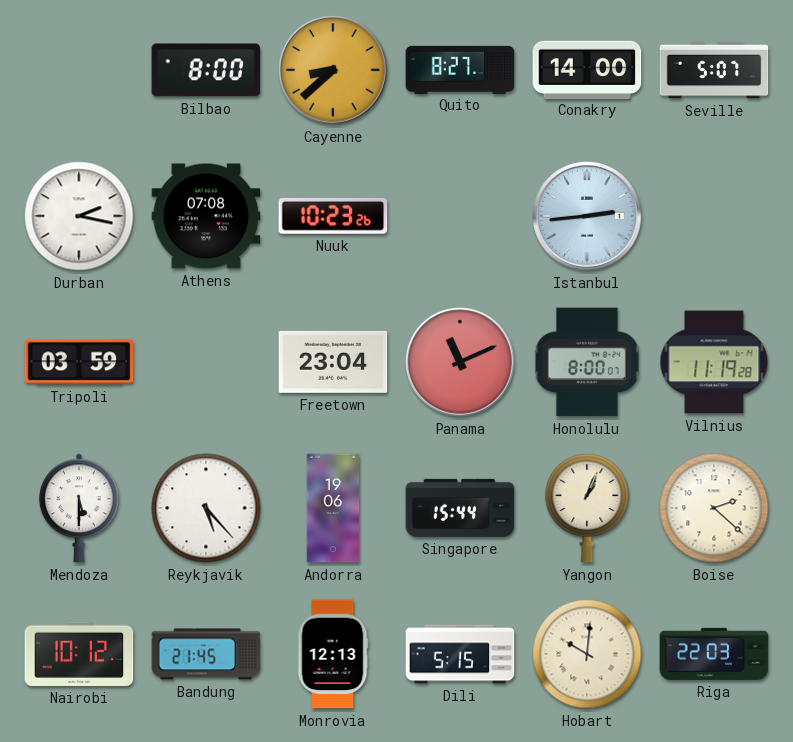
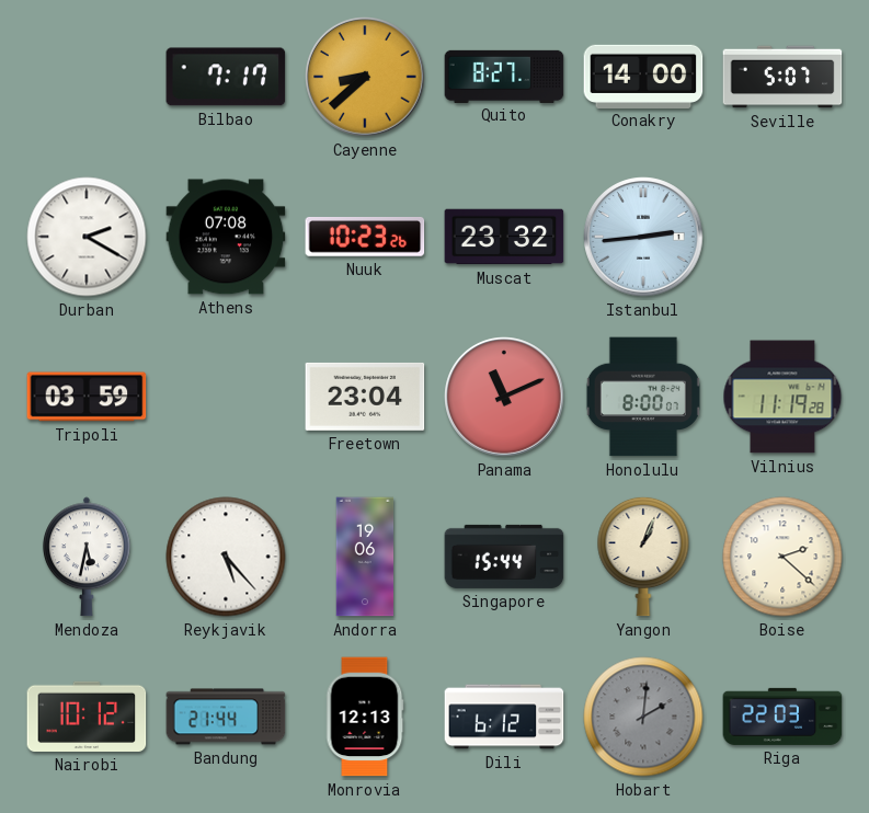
Bilbao: 8:00 -> 7:17
Durban: 2:17 -> 2:20
Muscat: none -> 23:32
Mendoza: 5:30 -> 5:32
Bandung: 21:45 -> 21:44
Dili: 5:15 -> 6:12
Hobart: 10:01 -> 2:01
Hobart dial: cream -> grey
